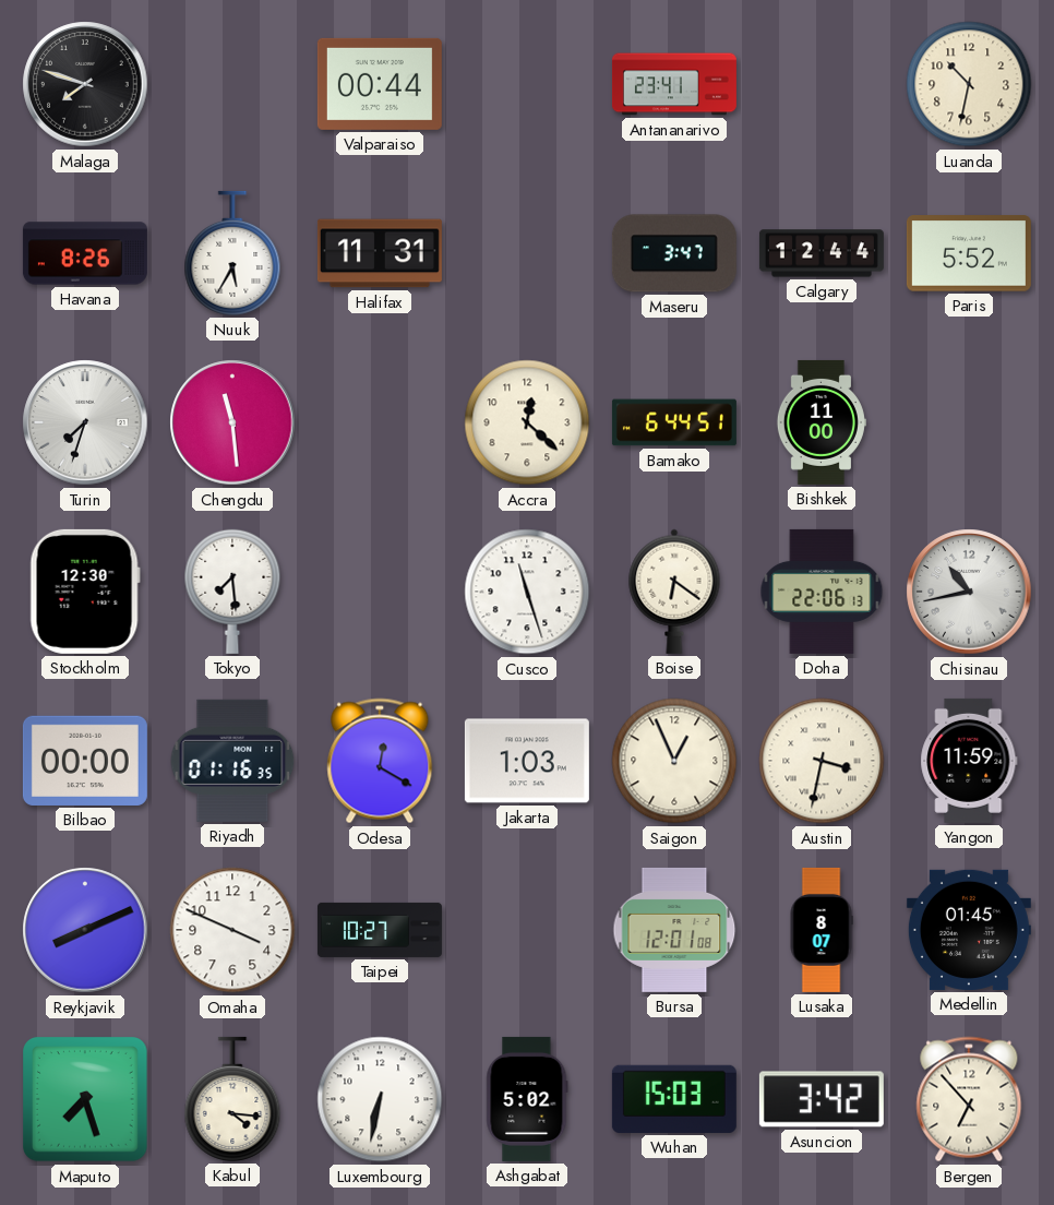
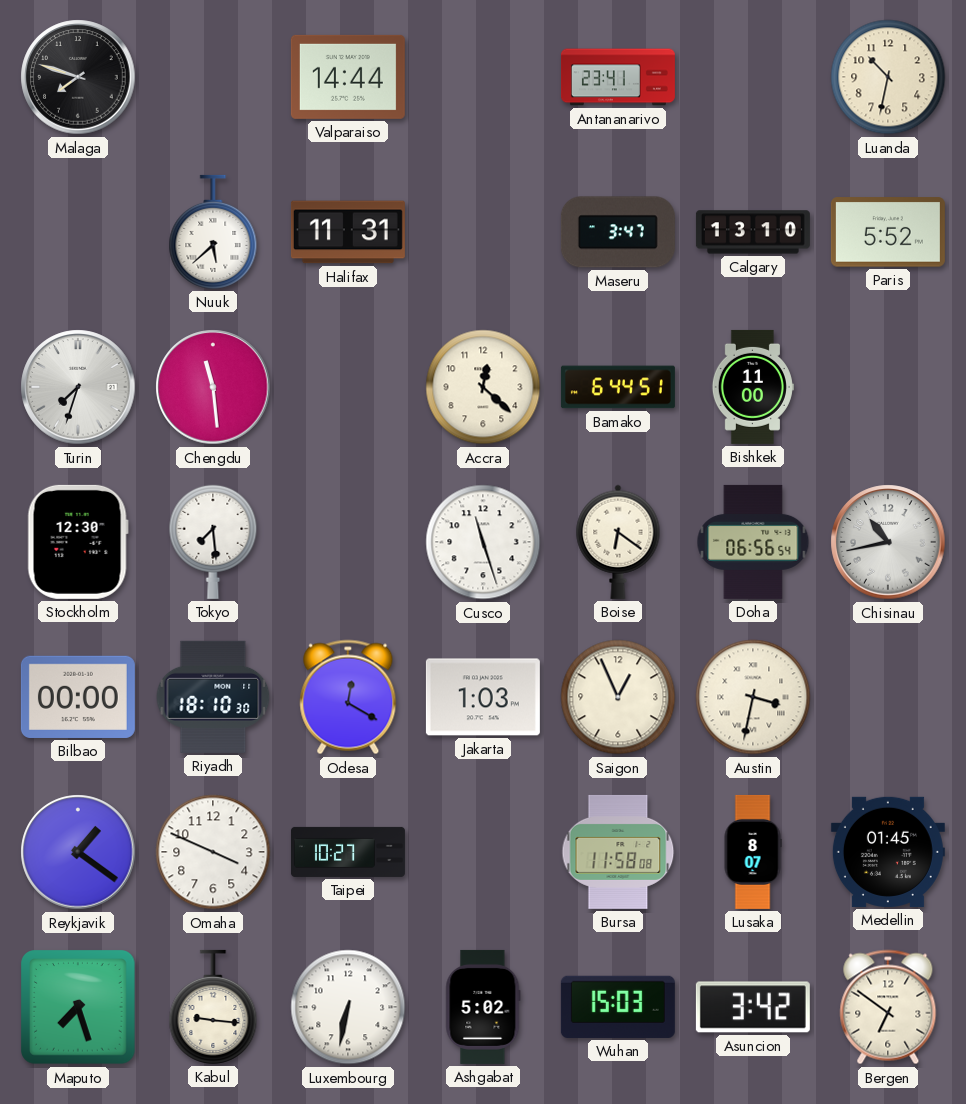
Valparaiso: 00:44 -> 14:44
Havana: 8:26 -> none
Nuuk: 5:35 -> 5:38
Calgary: 12:44 -> 13:10
Doha: 22:06 -> 06:56
Riyadh: 01:16 -> 18:10
Yangon: 11:59 -> none
Reykjavik: 8:11 -> 1:21
Bursa: 12:01 -> 11:58
Kabul: 4:16 -> 9:16
Bergen: 6:53 -> 6:51
